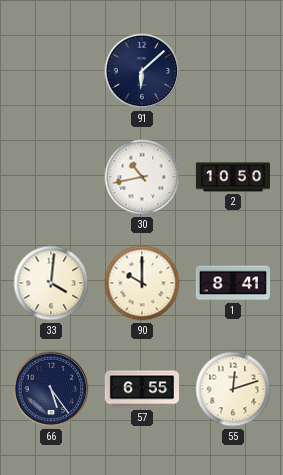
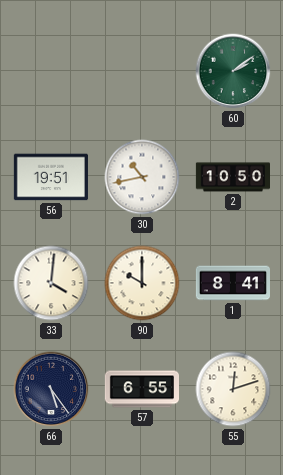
91: 6:08 -> none
60: none -> 2:09
56: none -> 19:51
